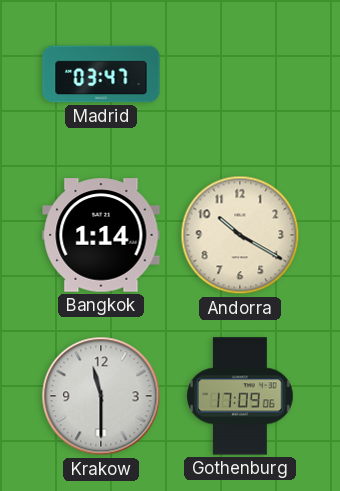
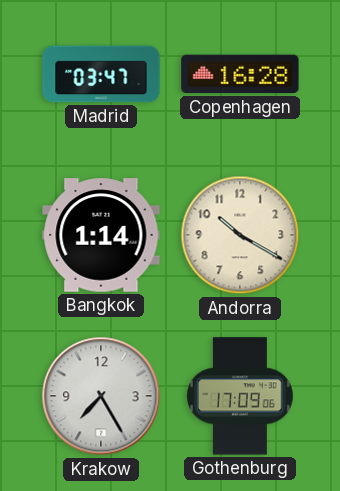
Copenhagen: none -> 16:28
Krakow: 11:30 -> 7:25
